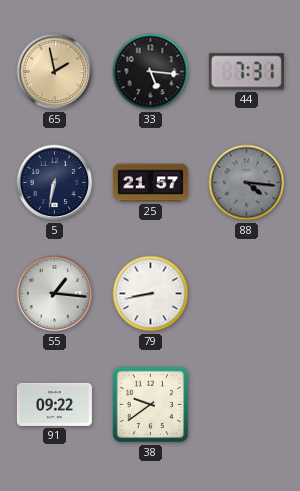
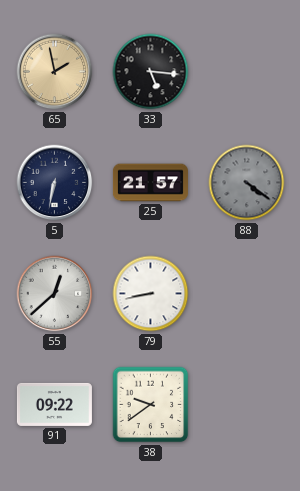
44: 7:31 -> none
88: 4:16 -> 4:21
55: 1:16 -> 12:38
